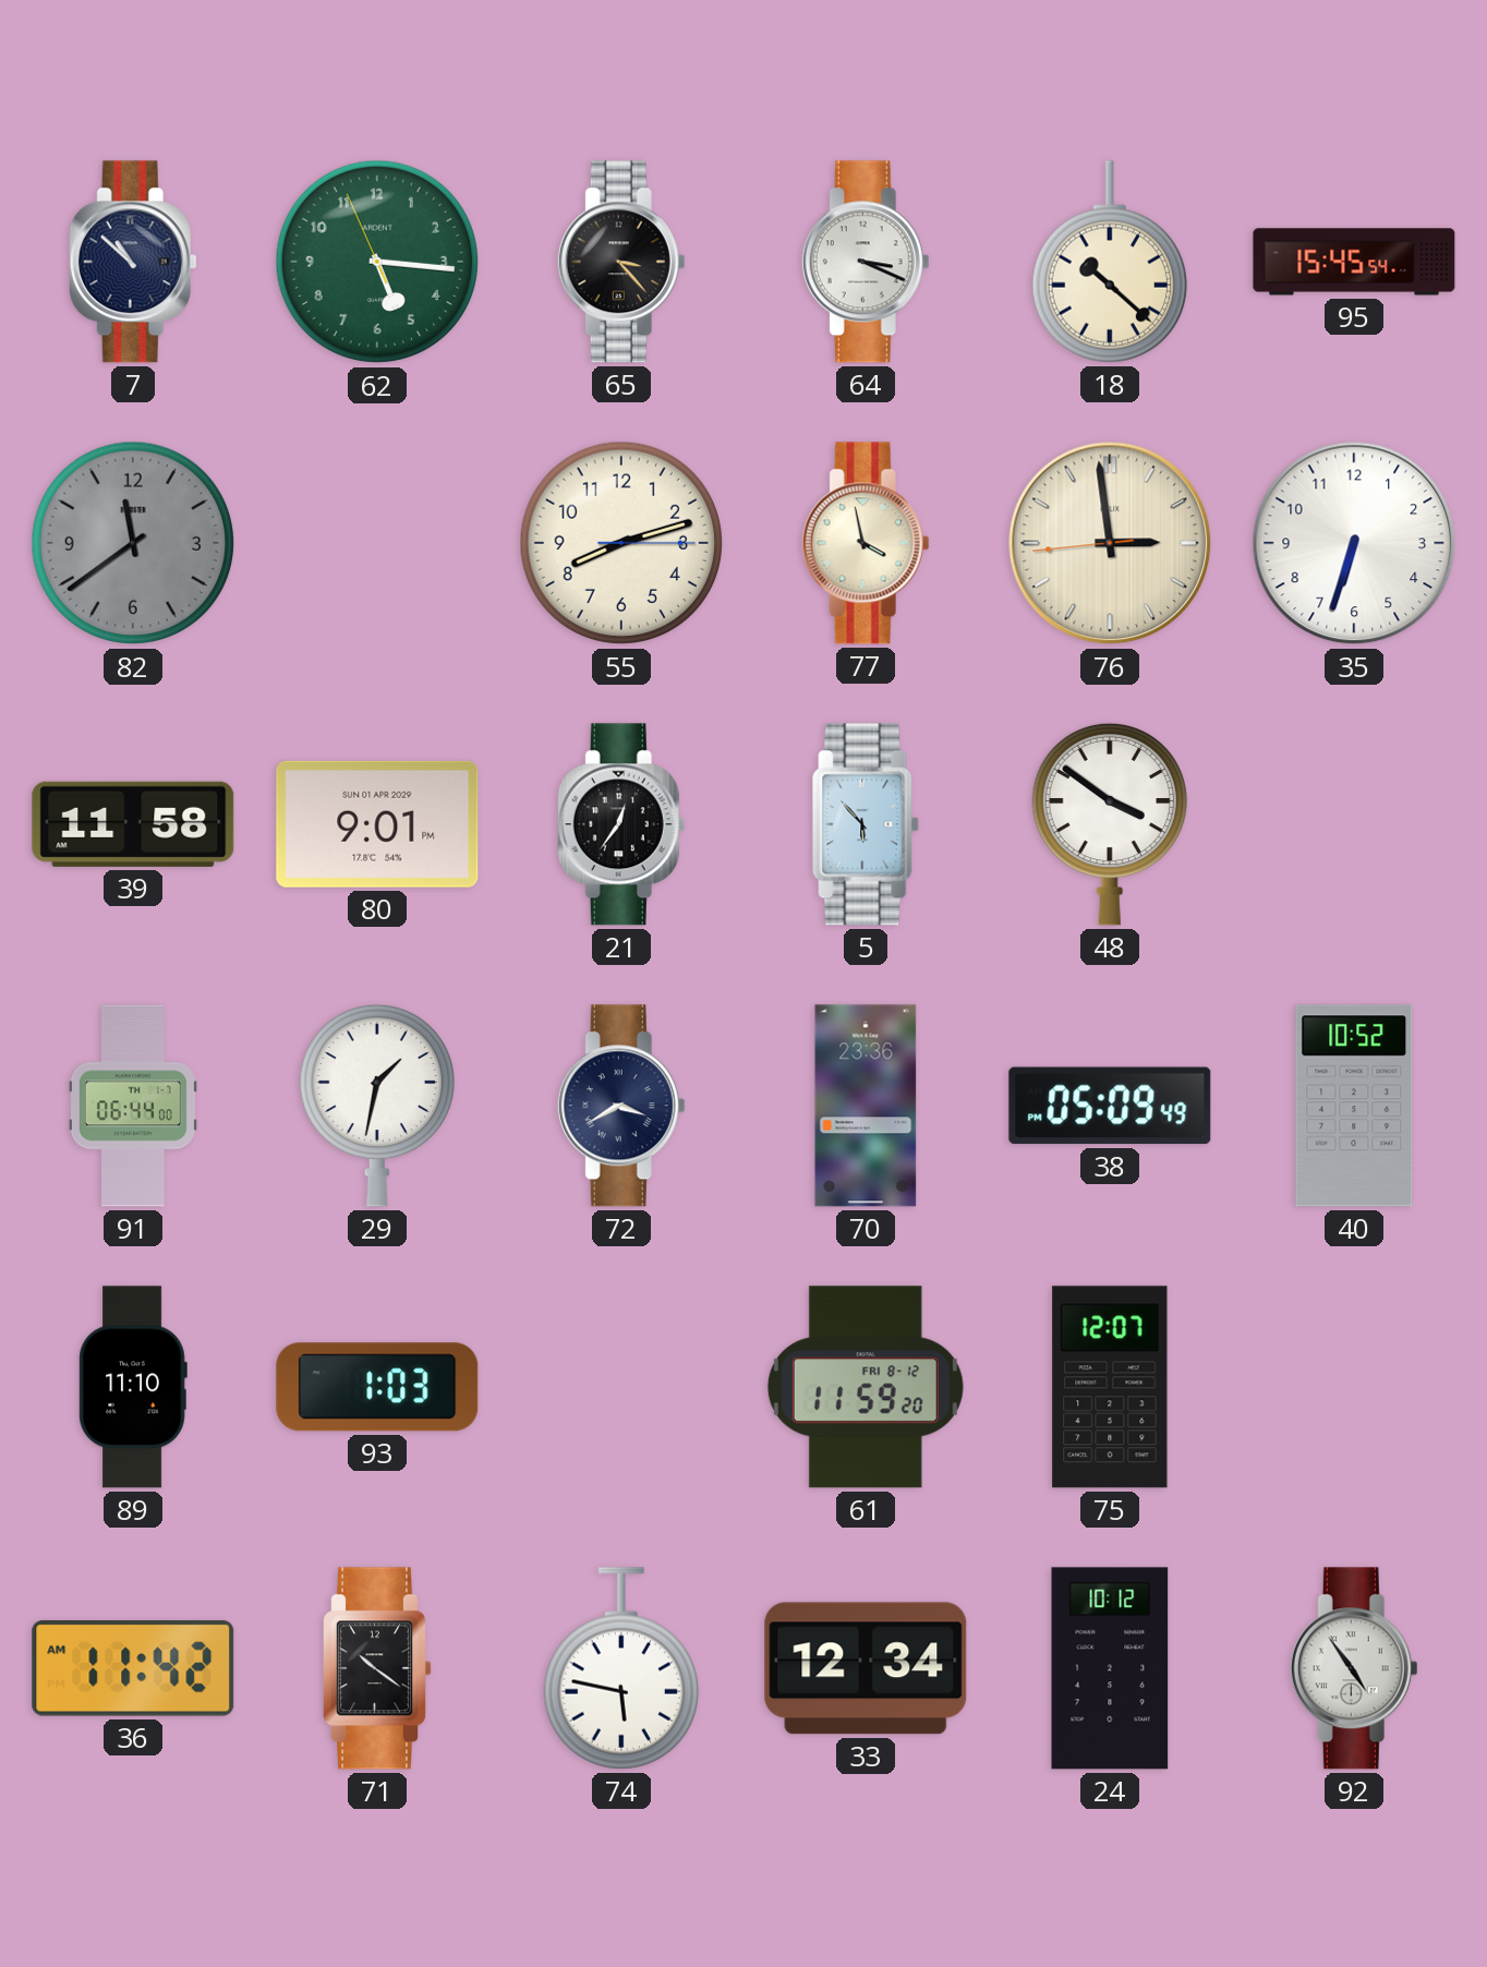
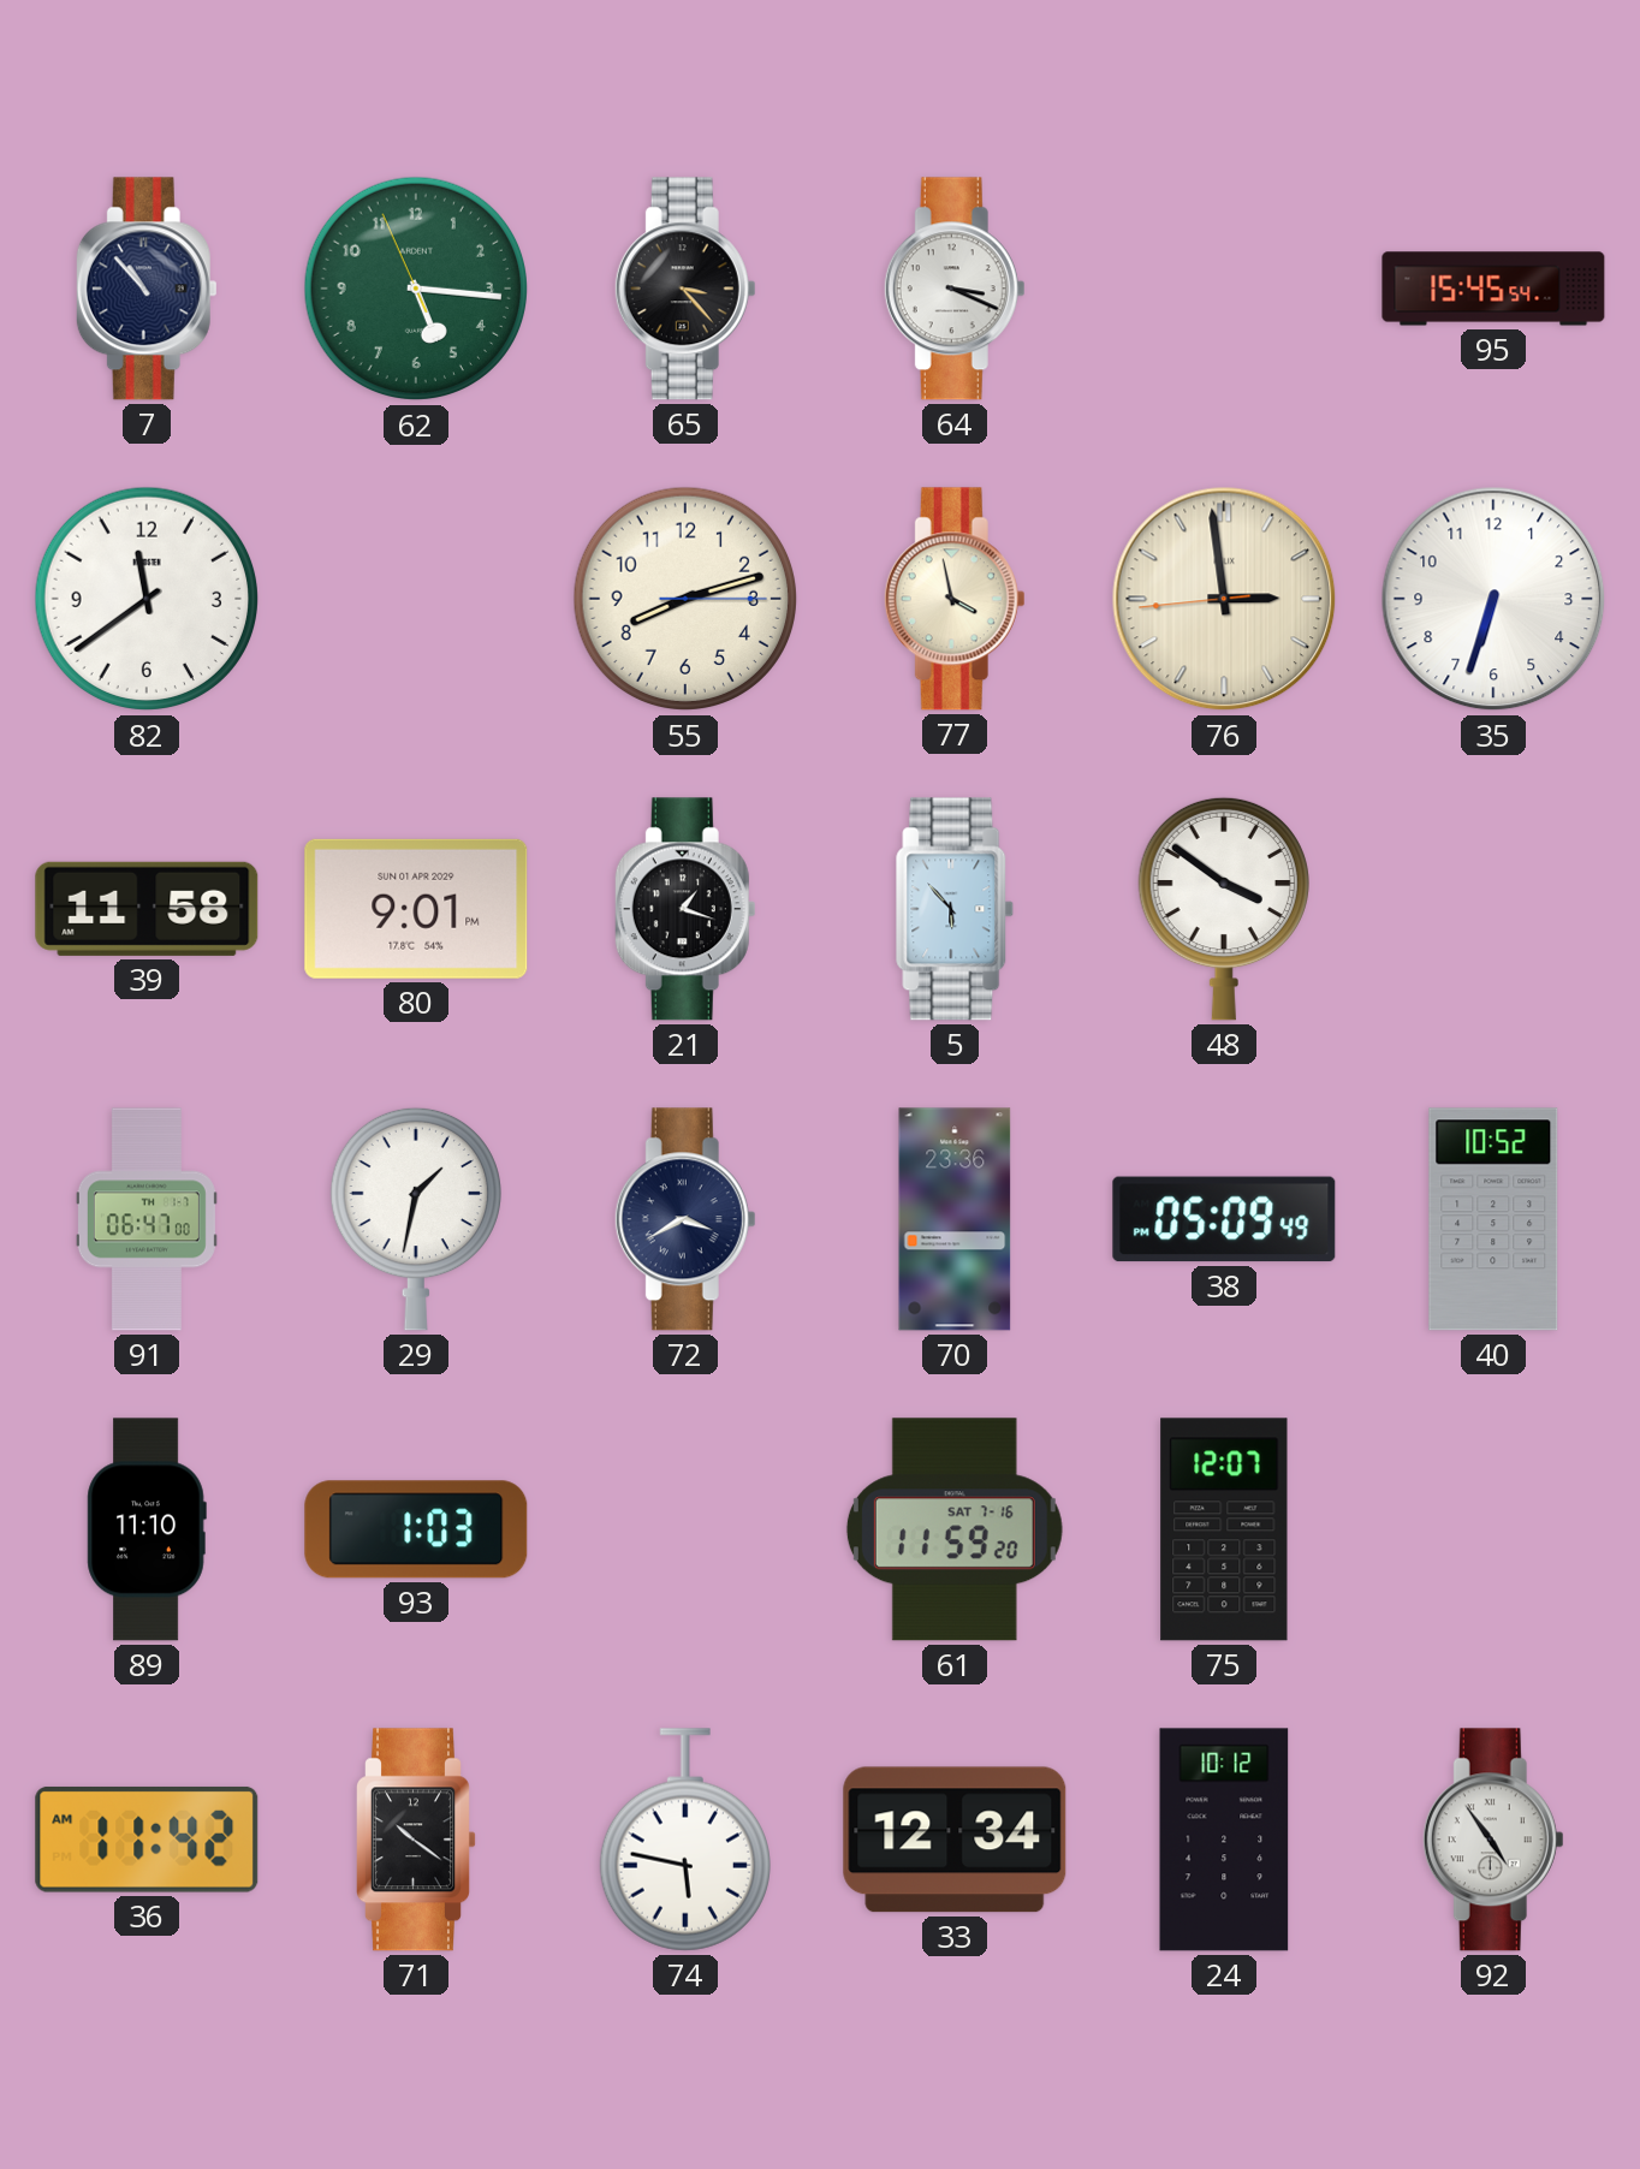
7: 10:52 -> 10:53
18: 10:22 -> none
82 dial: grey -> white
21: 12:36 -> 1:18
91: 06:44 -> 06:47
61 date: FRI 8-12 -> SAT 7-16
